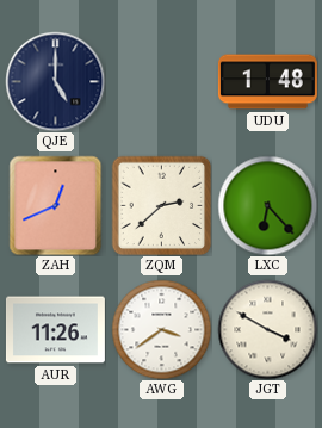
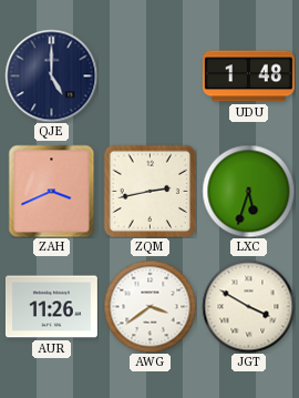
ZAH: 12:41 -> 3:41
ZQM: 2:38 -> 2:43
LXC: 6:23 -> 5:33
